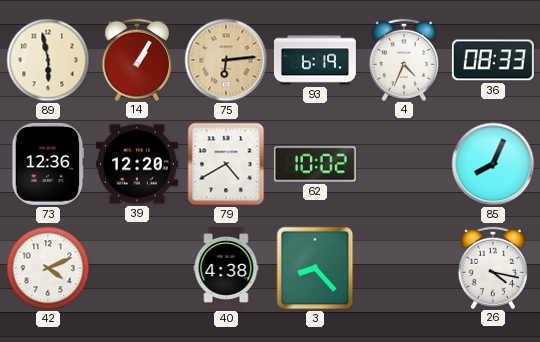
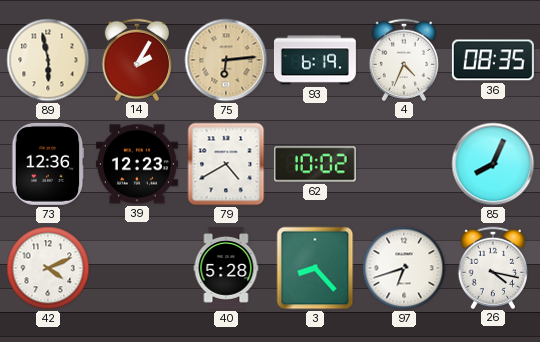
14: 1:05 -> 2:05
36: 08:33 -> 08:35
39: 12:20 -> 12:23
40: 4:38 -> 5:28
97: none -> 6:42
